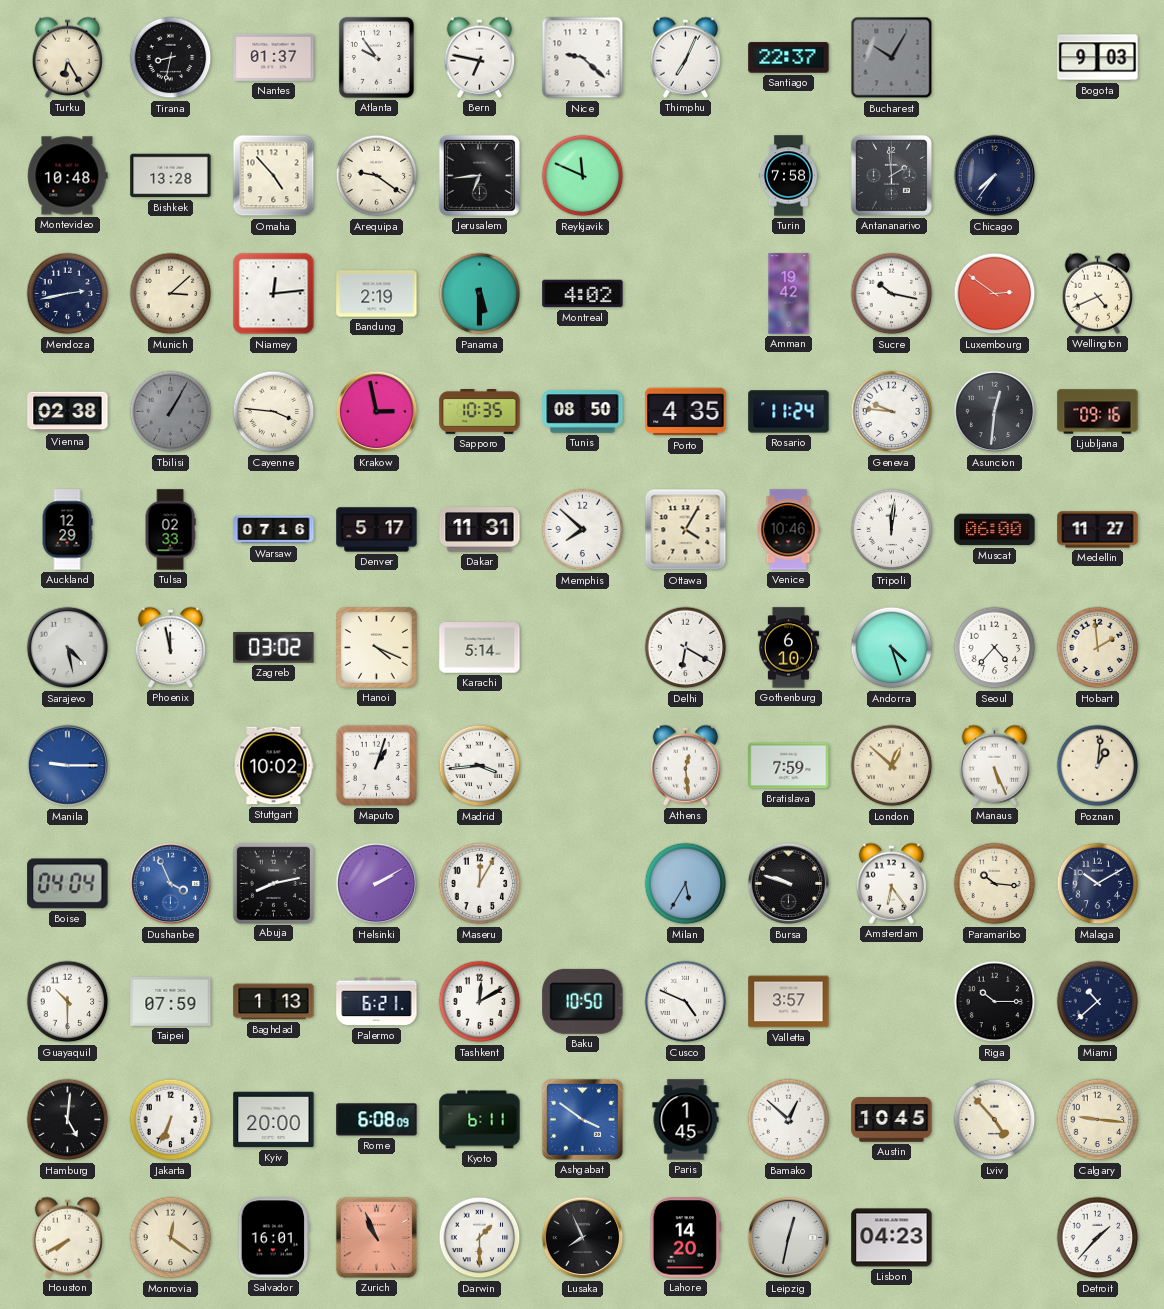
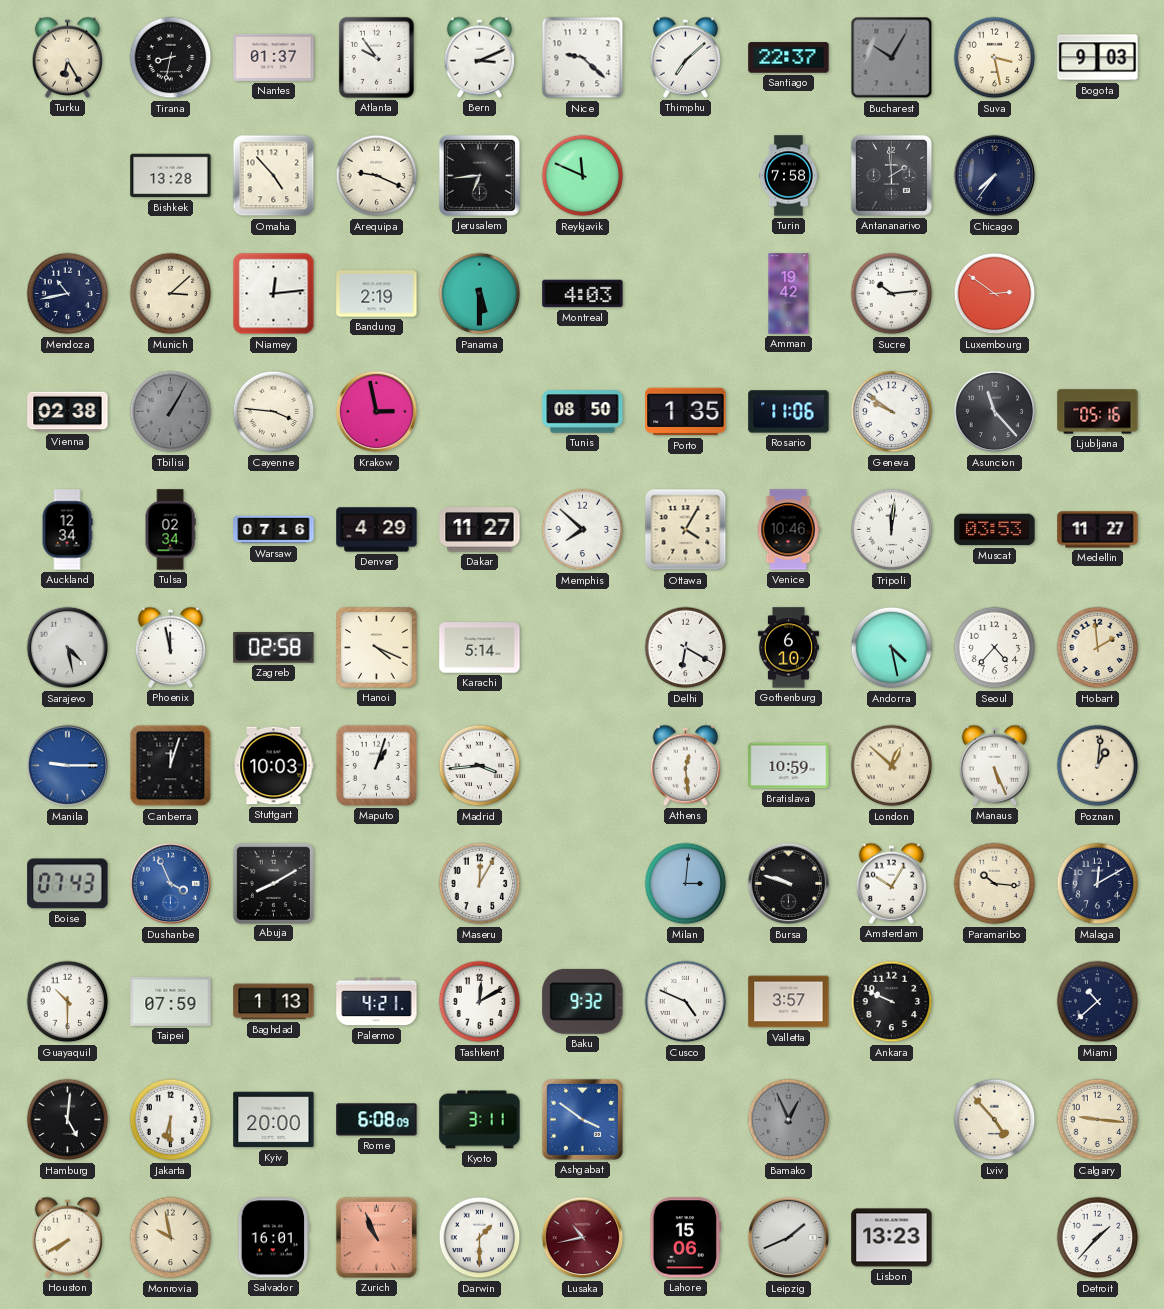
Bern: 6:47 -> 3:11
Thimphu: 7:04 -> 7:08
Suva: none -> 3:28
Montevideo: 10:48 -> none
Arequipa: 9:21 -> 9:19
Mendoza: 2:43 -> 10:43
Montreal: 4:02 -> 4:03
Sucre: 10:17 -> 10:14
Wellington: 4:41 -> none
Sapporo: 10:35 -> none
Porto: 4:35 -> 1:35
Rosario: 11:24 -> 11:06
Geneva: 9:46 -> 9:51
Asuncion: 12:31 -> 11:23
Ljubljana: 09:16 -> 05:16
Auckland: 12:29 -> 12:34
Tulsa: 02:33 -> 02:34
Denver: 5:17 -> 4:29
Dakar: 11:31 -> 11:27
Muscat: 06:00 -> 03:53
Zagreb: 03:02 -> 02:58
Andorra: 4:27 -> 4:28
Canberra: none -> 12:03
Stuttgart: 10:02 -> 10:03
Bratislava: 7:59 -> 10:59
Boise: 04:04 -> 07:43
Abuja: 8:13 -> 8:10
Helsinki: 2:10 -> none
Milan: 5:35 -> 3:01
Amsterdam: 6:24 -> 10:05
Malaga: 10:10 -> 12:10
Palermo: 6:21 -> 4:21
Baku: 10:50 -> 9:32
Ankara: none -> 9:49
Riga: 10:15 -> none
Jakarta: 6:34 -> 6:30
Kyoto: 6:11 -> 3:11
Paris: 1:45 -> none
Bamako: 12:52 -> 12:56
Bamako dial: white -> grey
Austin: 10:45 -> none
Monrovia: 12:21 -> 9:58
Lusaka: 7:56 -> 10:43
Lusaka dial: black -> burgundy
Lahore: 14:20 -> 15:06
Leipzig: 12:32 -> 1:41
Lisbon: 04:23 -> 13:23
